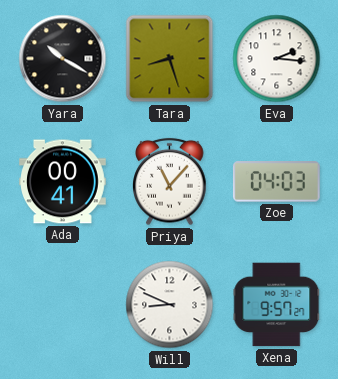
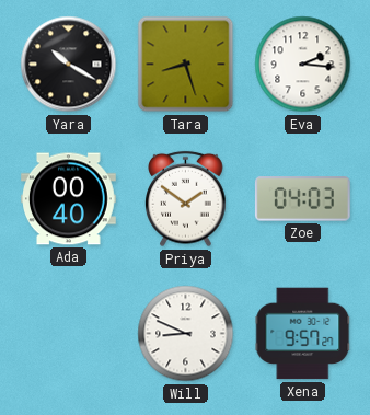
Ada: 00:41 -> 00:40
Priya: 11:07 -> 1:51
